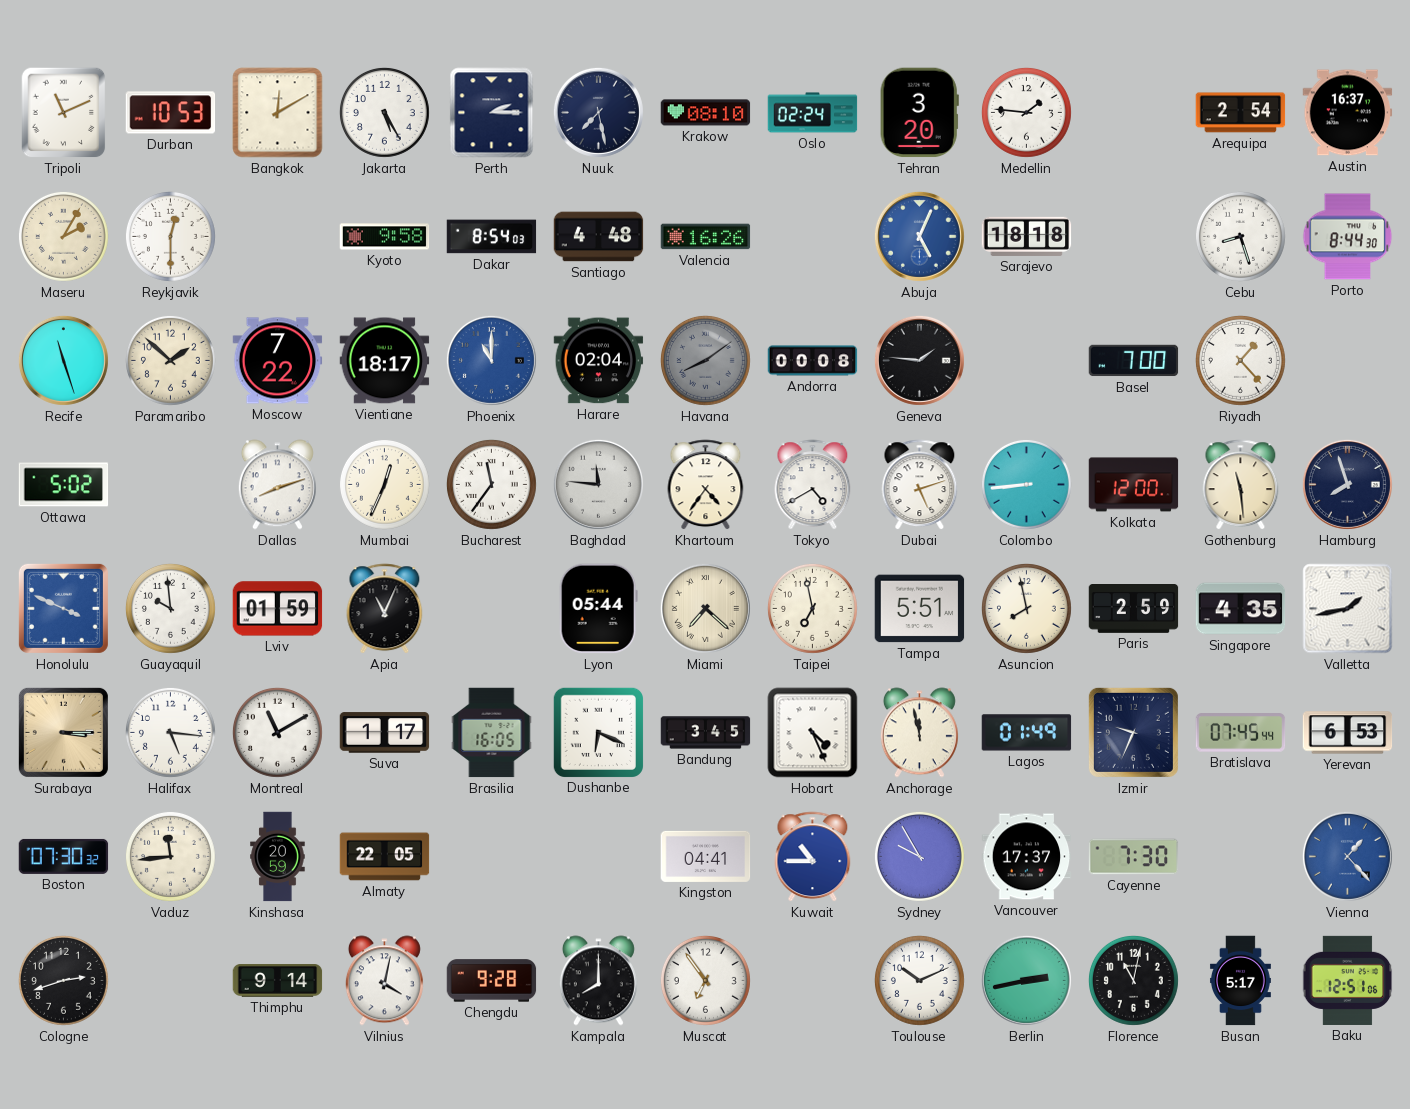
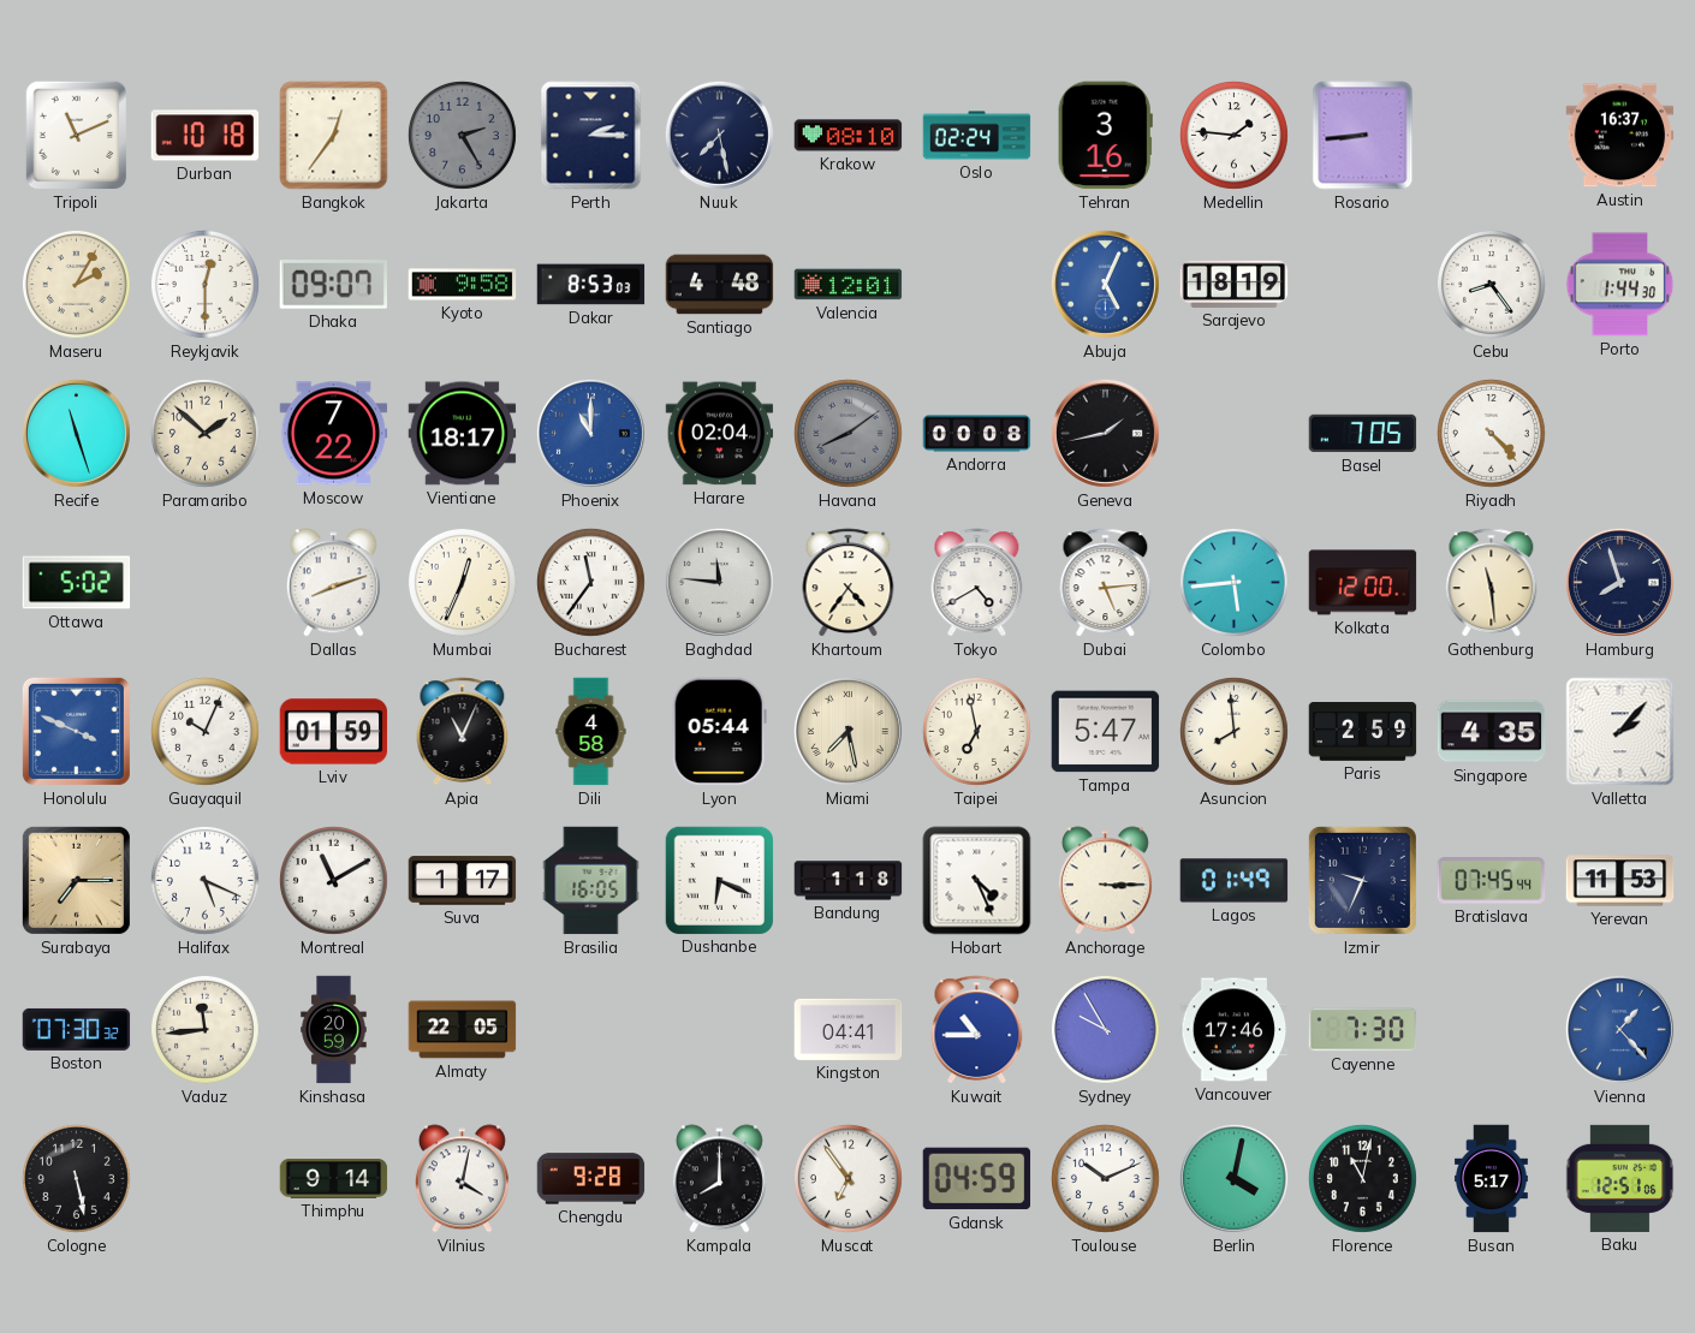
Durban: 10:53 -> 10:18
Bangkok: 12:10 -> 12:36
Jakarta: 5:25 -> 2:25
Jakarta dial: white -> grey
Tehran: 3:20 -> 3:16
Rosario: none -> 8:44
Arequipa: 2:54 -> none
Dhaka: none -> 09:07
Dakar: 8:54 -> 8:53
Valencia: 16:26 -> 12:01
Sarajevo: 18:18 -> 18:19
Cebu: 8:27 -> 8:24
Porto: 8:44 -> 1:44
Geneva: 1:46 -> 1:43
Basel: 7:00 -> 7:05
Riyadh: 1:23 -> 4:23
Dubai: 5:12 -> 5:14
Colombo: 8:44 -> 5:44
Guayaquil: 9:59 -> 10:04
Dili: none -> 4:58
Miami: 7:22 -> 7:28
Tampa: 5:51 -> 5:47
Asuncion: 7:58 -> 7:59
Valletta: 1:43 -> 2:07
Surabaya: 3:15 -> 7:15
Halifax: 5:16 -> 5:19
Bandung: 3:45 -> 1:18
Anchorage: 11:58 -> 3:15
Yerevan: 6:53 -> 11:53
Vancouver: 17:37 -> 17:46
Cologne: 2:42 -> 5:28
Gdansk: none -> 04:59
Berlin: 2:43 -> 4:02
